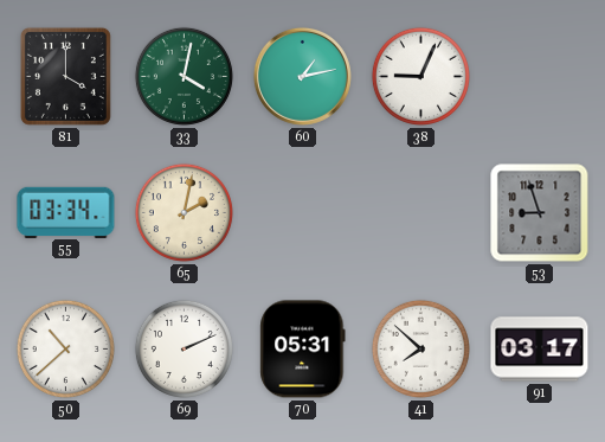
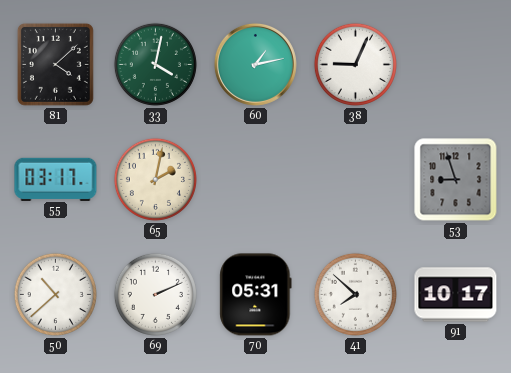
81: 4:00 -> 4:08
55: 03:34 -> 03:17
91: 03:17 -> 10:17
